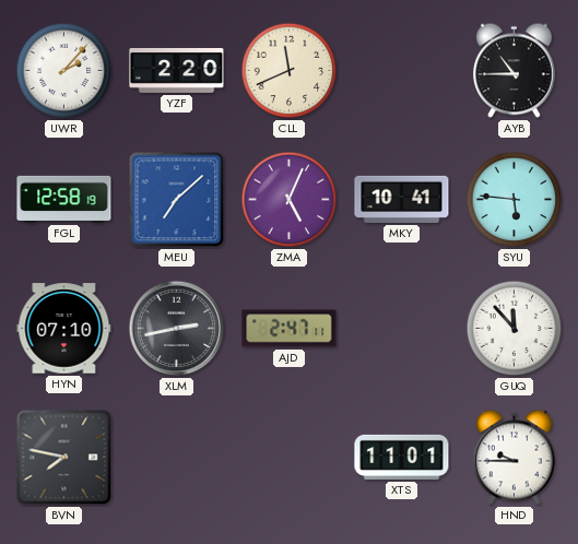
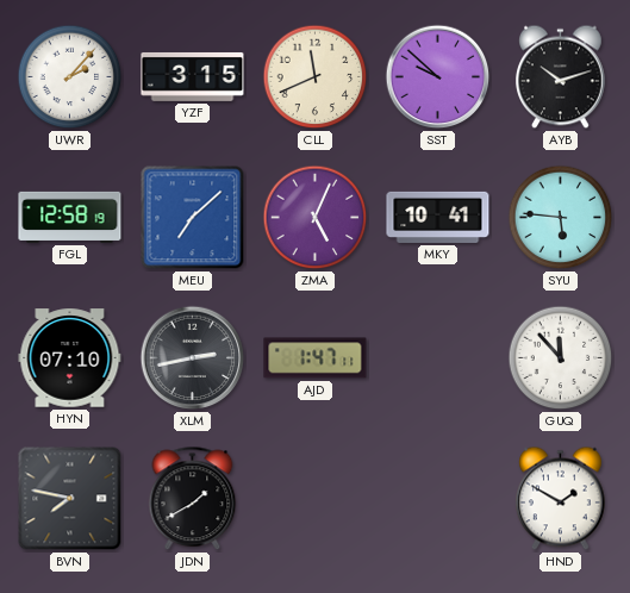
YZF: 2:20 -> 3:15
SST: none -> 9:52
AYB: 10:45 -> 10:12
AJD: 2:47 -> 1:47
JDN: none -> 1:40
XTS: 11:01 -> none
HND: 9:45 -> 1:50
